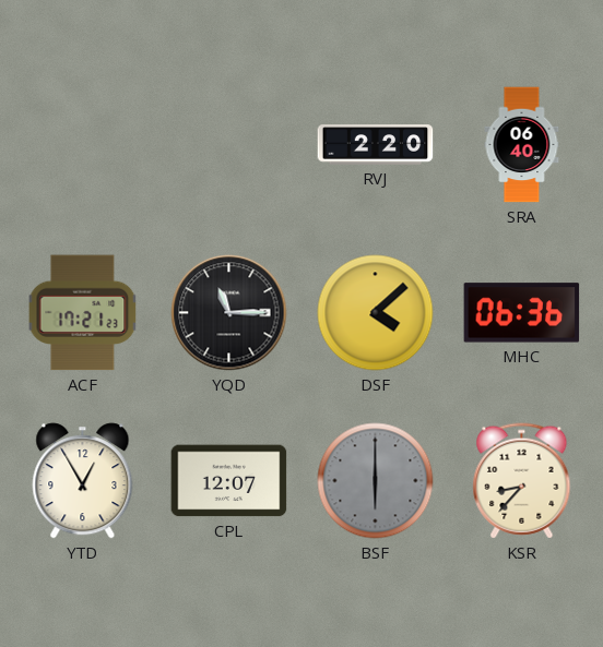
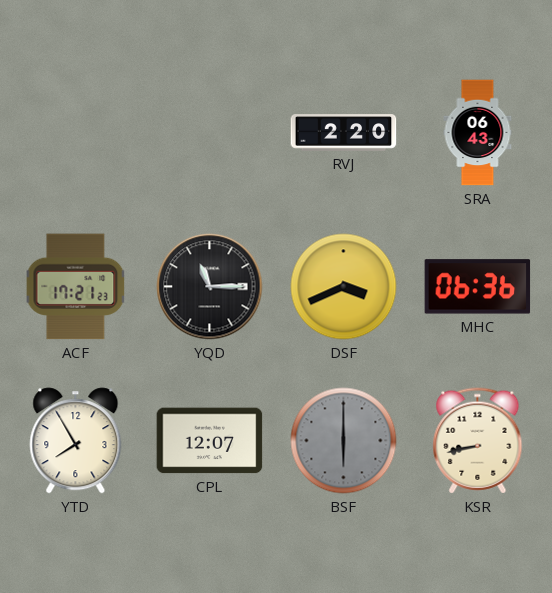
SRA: 06:40 -> 06:43
DSF: 4:08 -> 3:41
YTD: 12:55 -> 7:55
KSR: 8:37 -> 8:43
